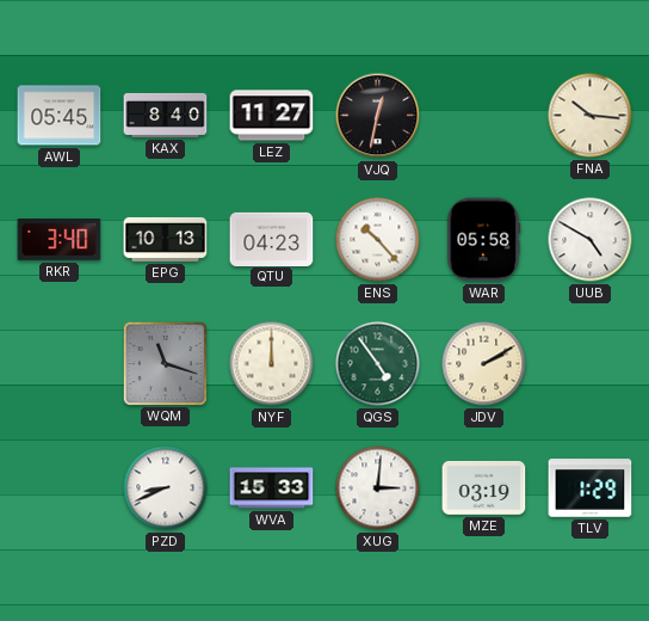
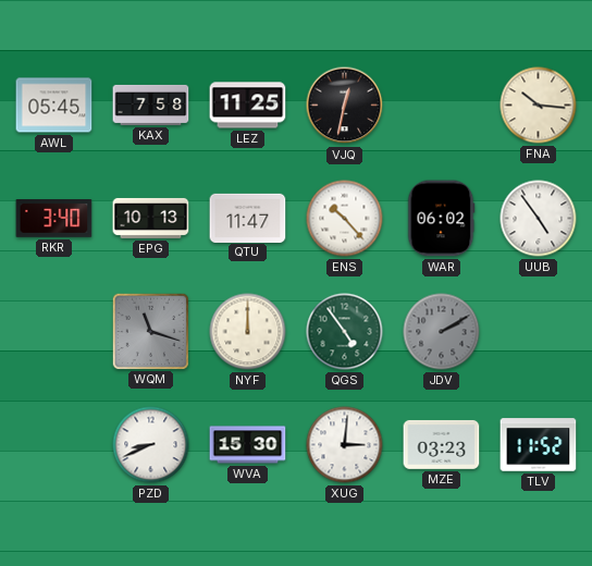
KAX: 8:40 -> 7:58
LEZ: 11:27 -> 11:25
QTU: 04:23 -> 11:47
WAR: 05:58 -> 06:02
UUB: 4:50 -> 4:54
JDV dial: cream -> grey
WVA: 15:33 -> 15:30
MZE: 03:19 -> 03:23
TLV: 1:29 -> 11:52
